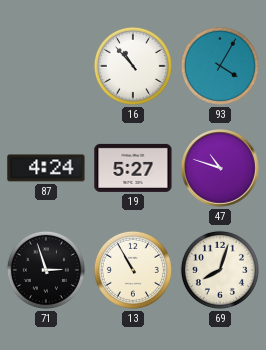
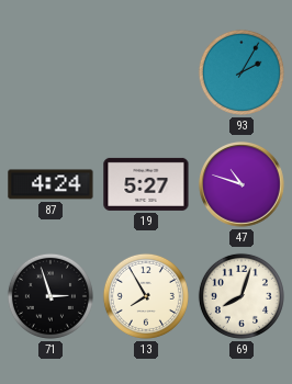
16: 10:53 -> none
93: 4:05 -> 2:05
13: 10:55 -> 7:55
